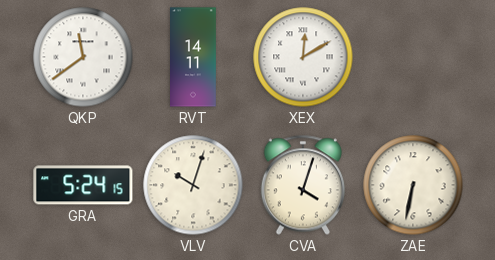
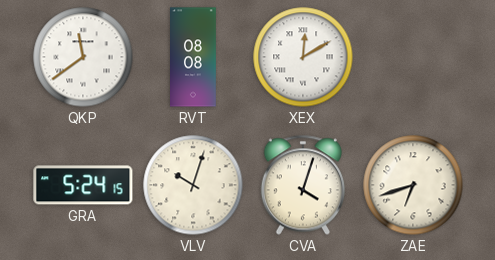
RVT: 14:11 -> 08:08
ZAE: 6:32 -> 6:42
